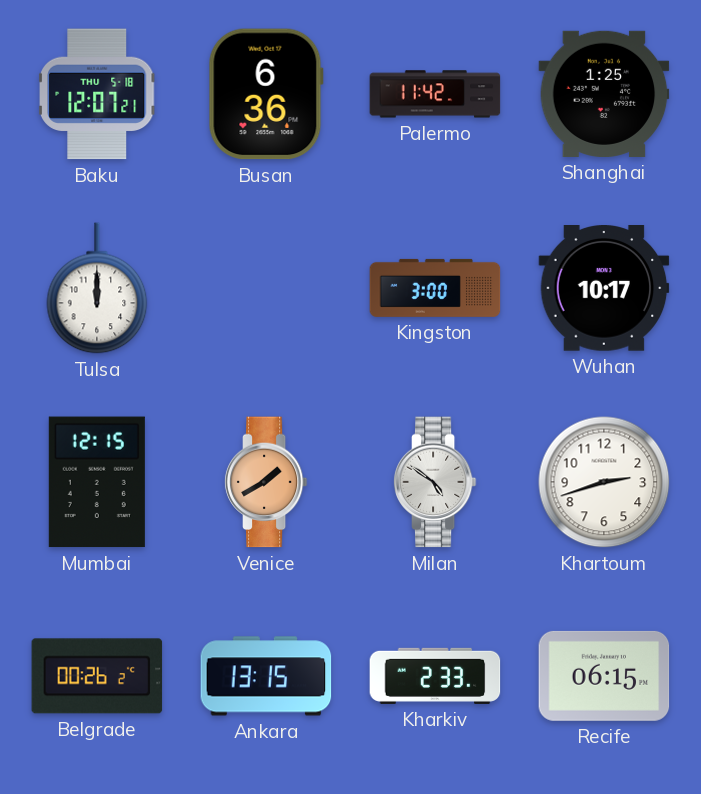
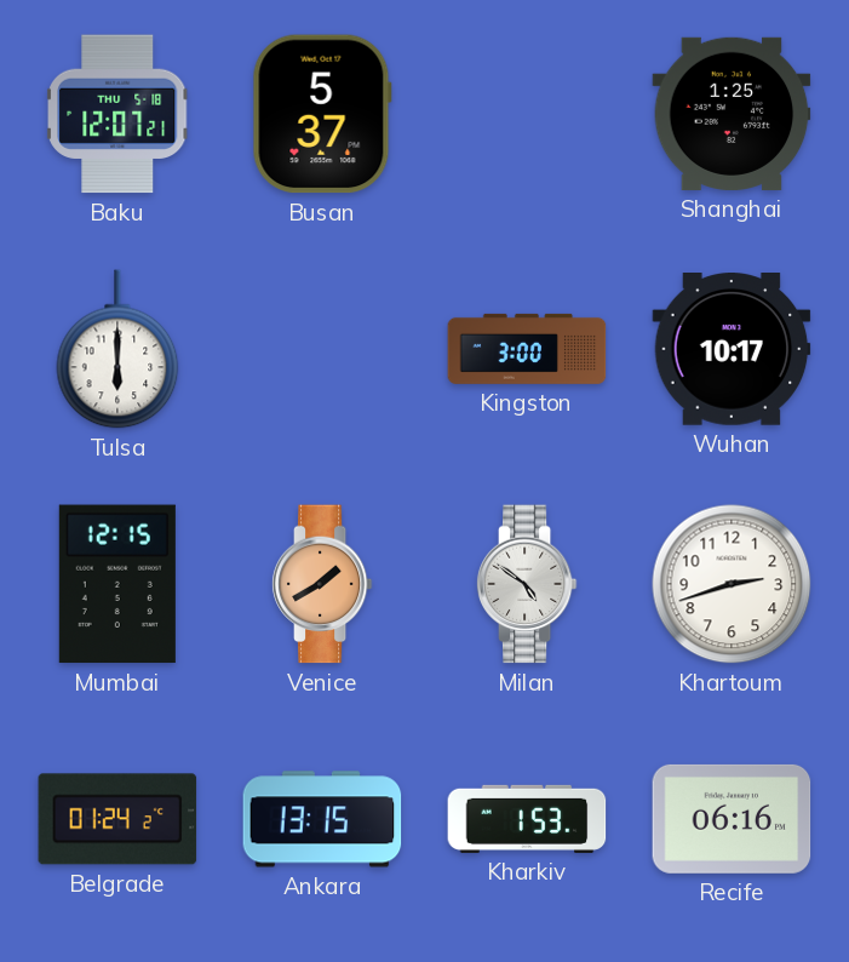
Busan: 6:36 -> 5:37
Palermo: 11:42 -> none
Tulsa: 12:00 -> 6:00
Belgrade: 00:26 -> 01:24
Kharkiv: 2:33 -> 1:53
Recife: 06:15 -> 06:16
